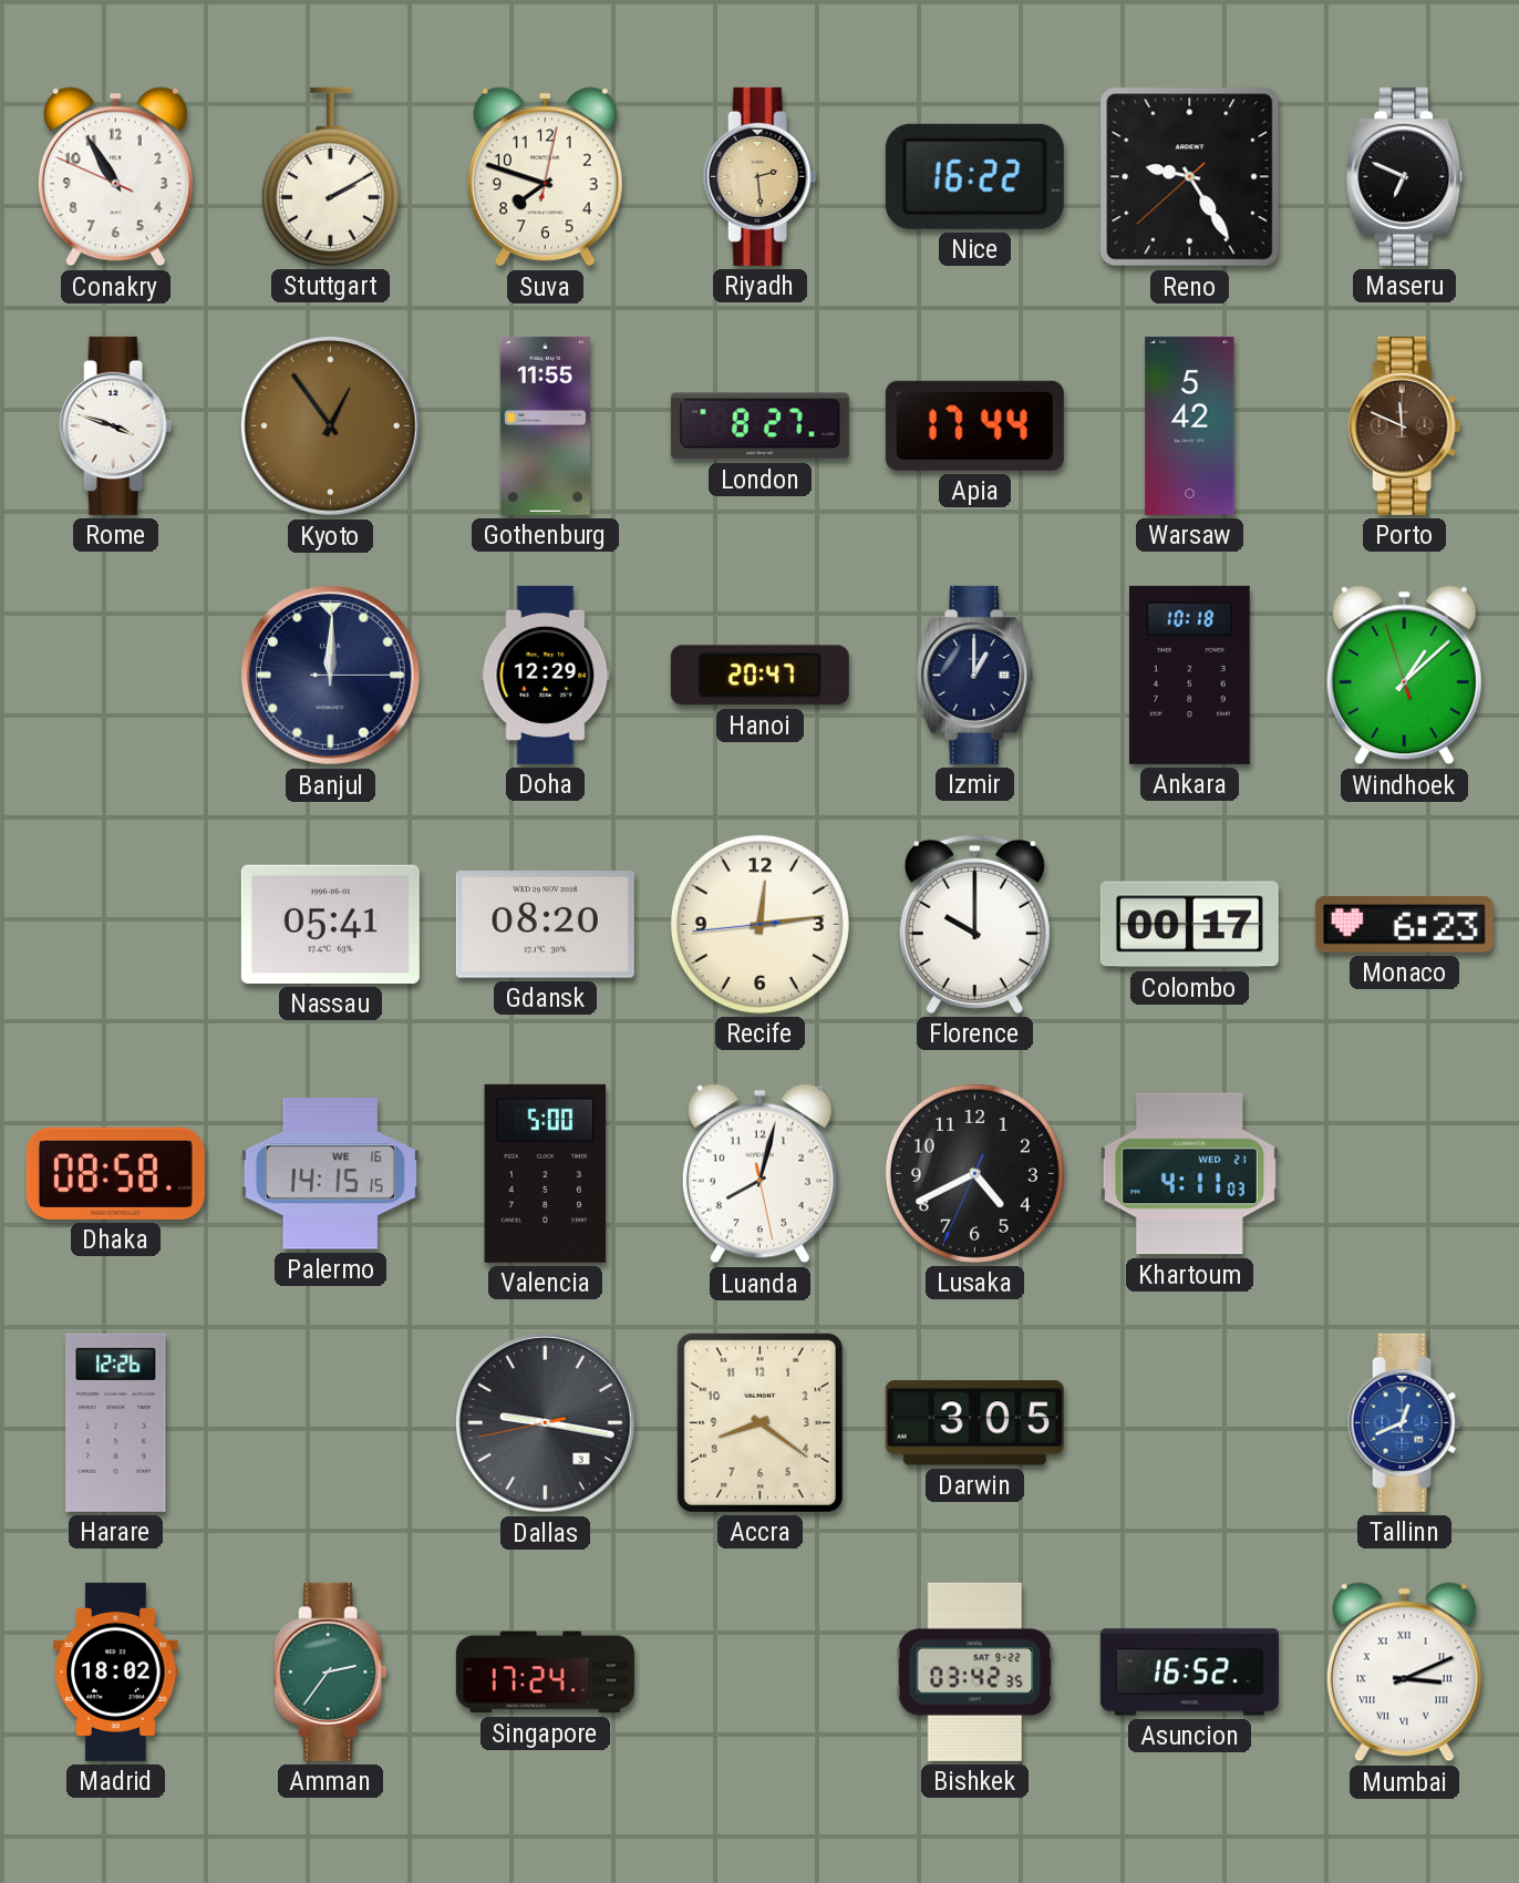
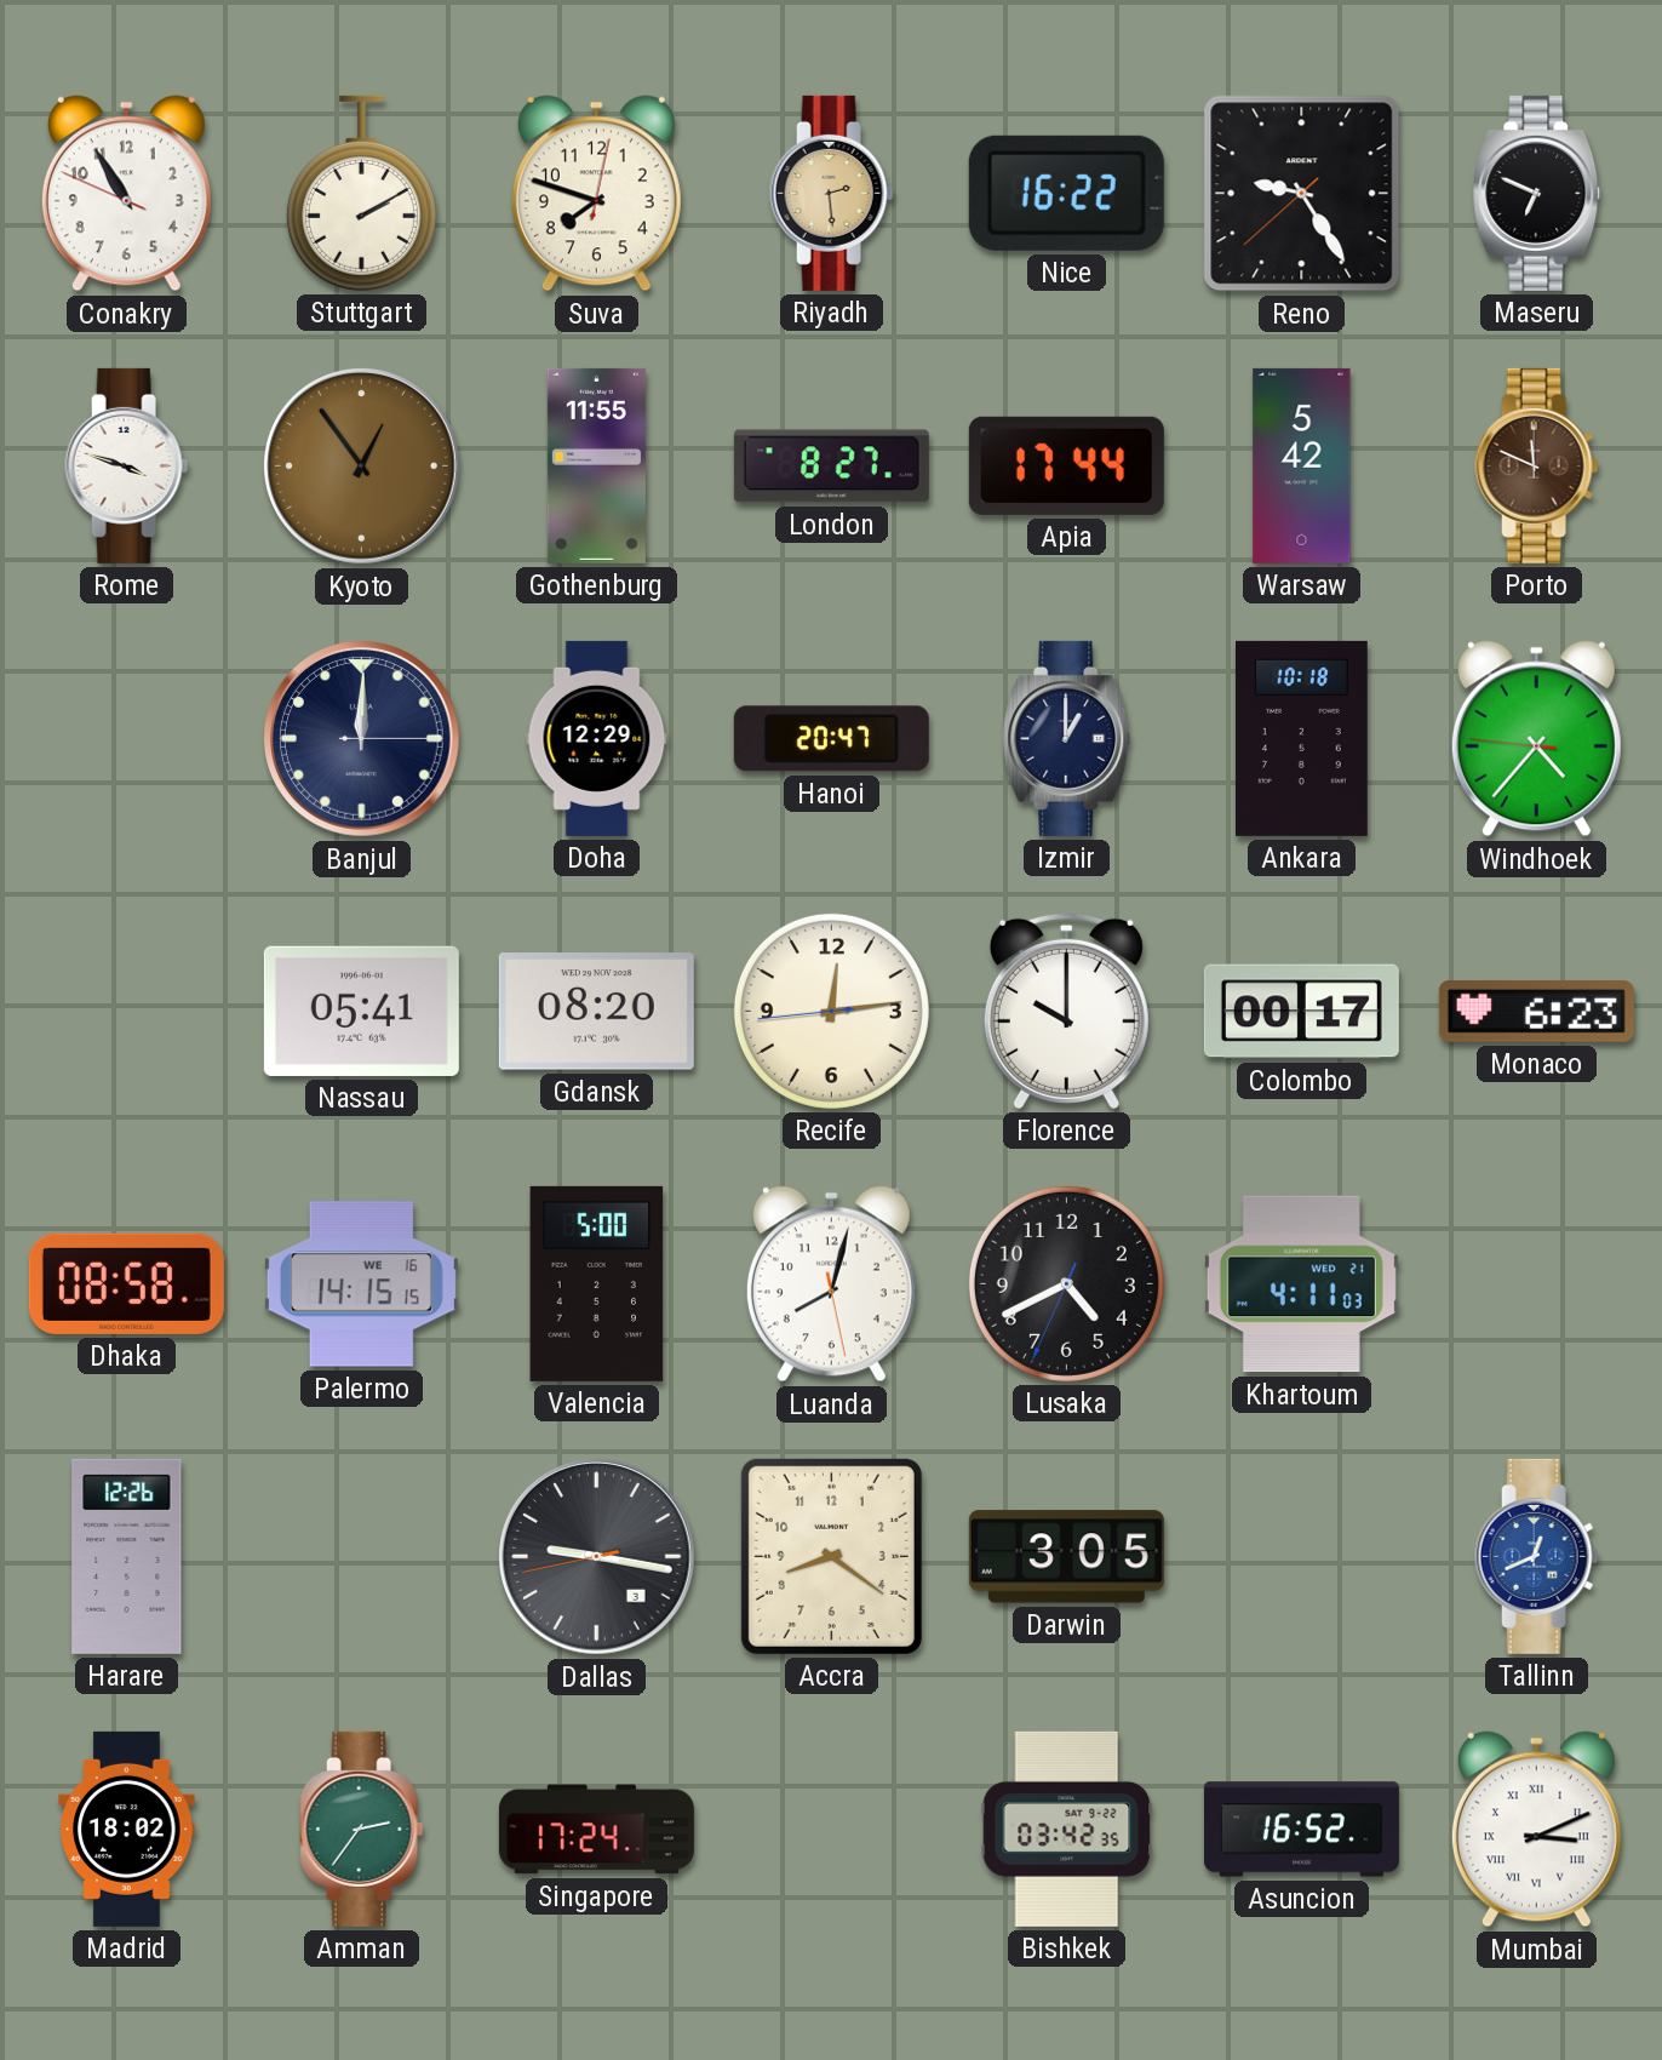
Windhoek: 1:07 -> 4:36
